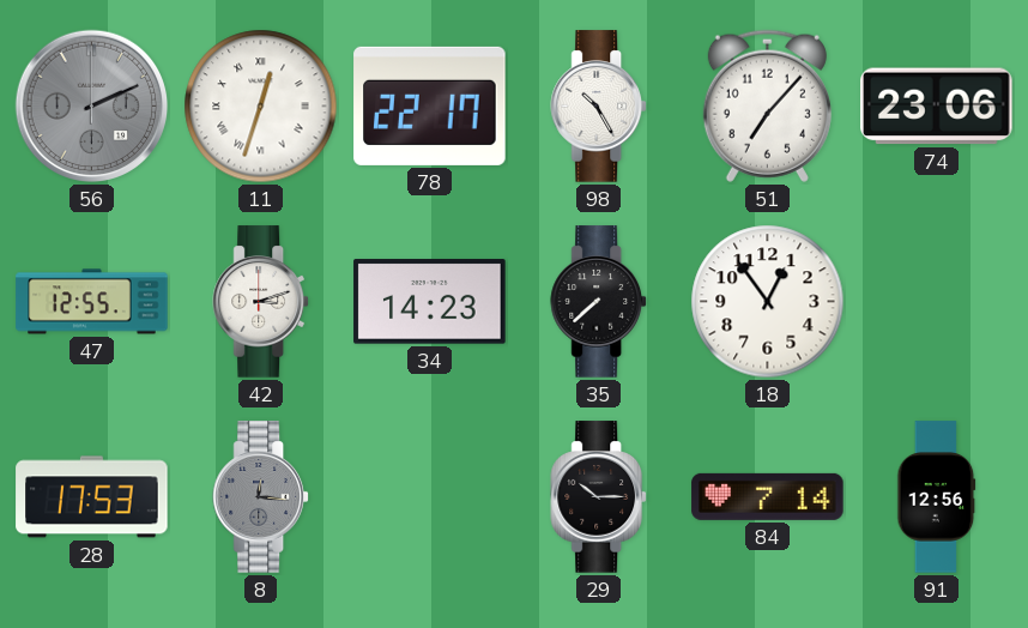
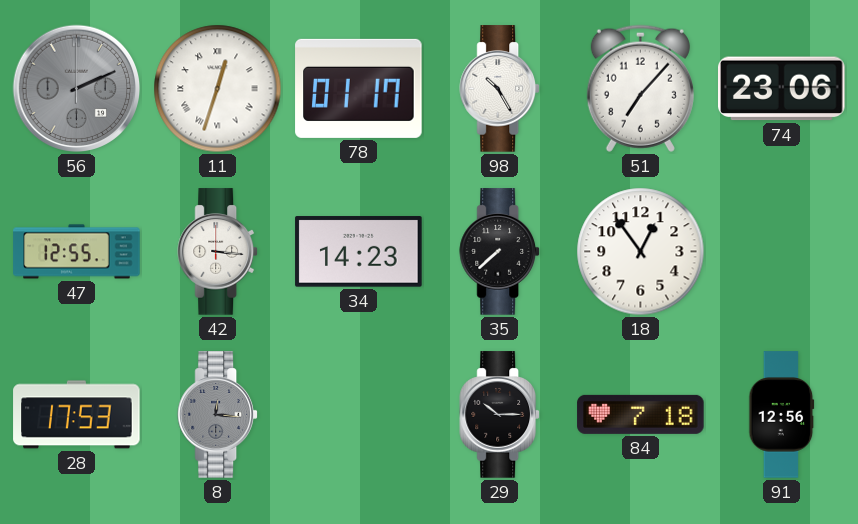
78: 22:17 -> 01:17
42: 3:12 -> 3:16
84: 7:14 -> 7:18
